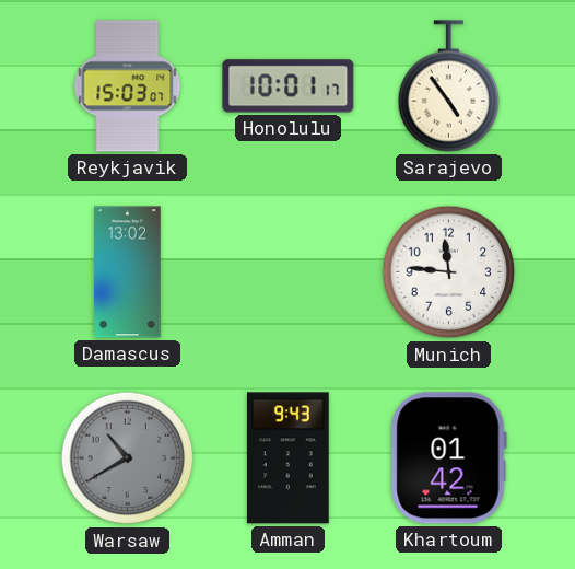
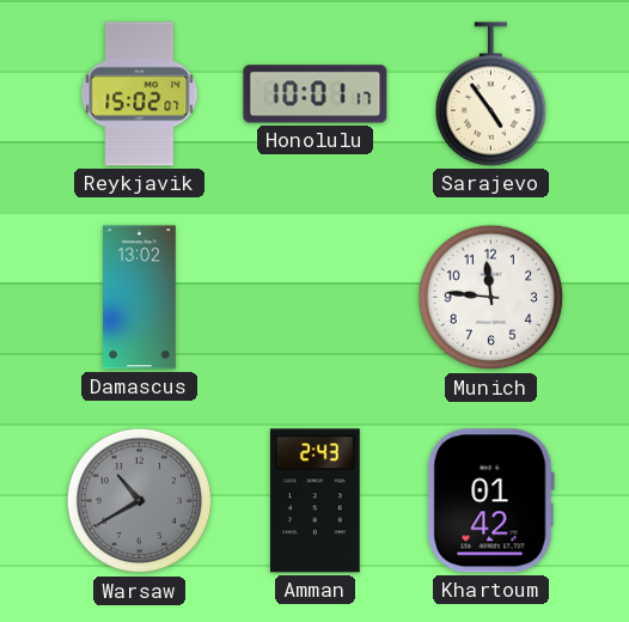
Reykjavik: 15:03 -> 15:02
Amman: 9:43 -> 2:43
